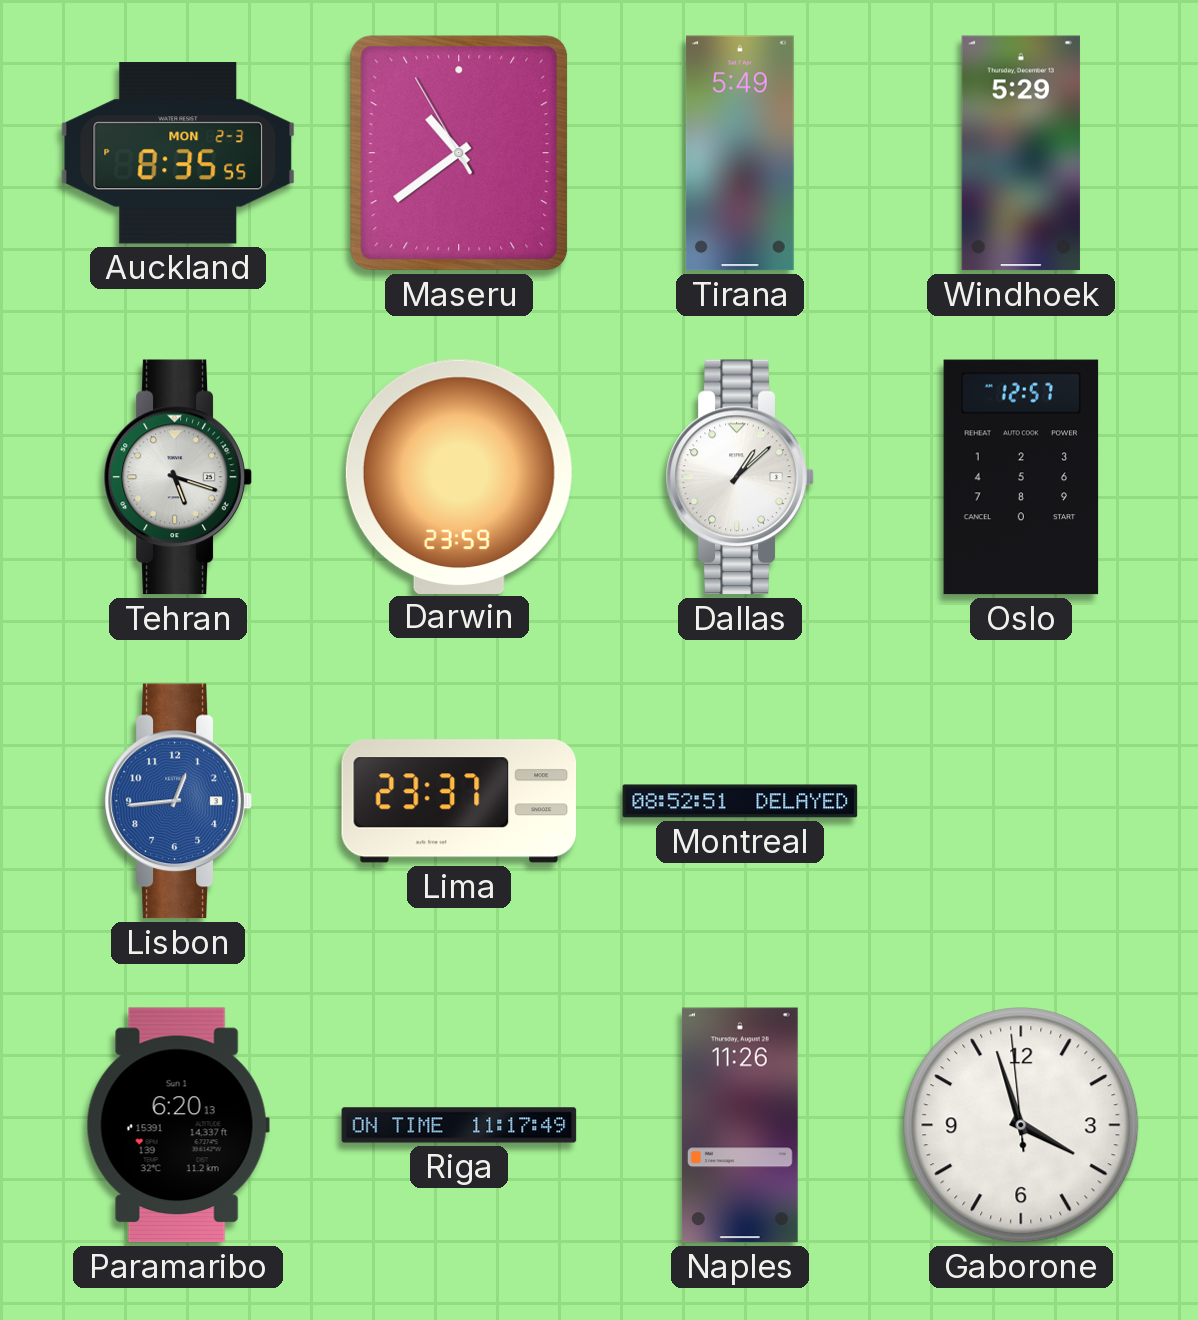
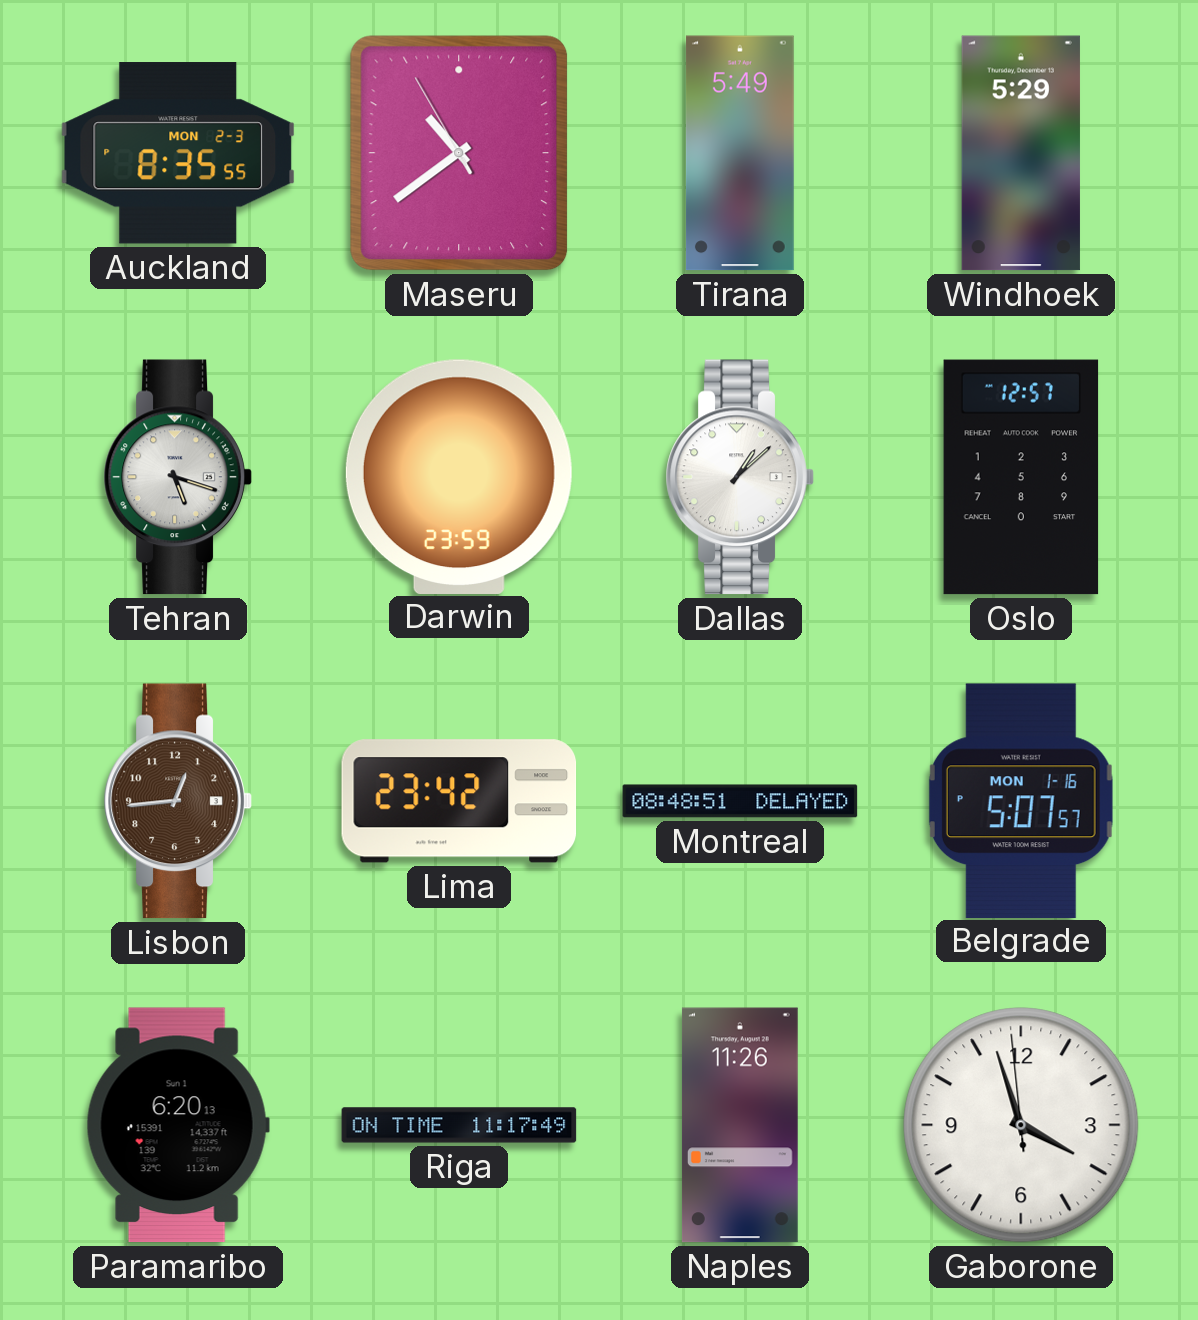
Lisbon dial: blue -> brown
Lima: 23:37 -> 23:42
Montreal: 08:52 -> 08:48
Belgrade: none -> 5:07
